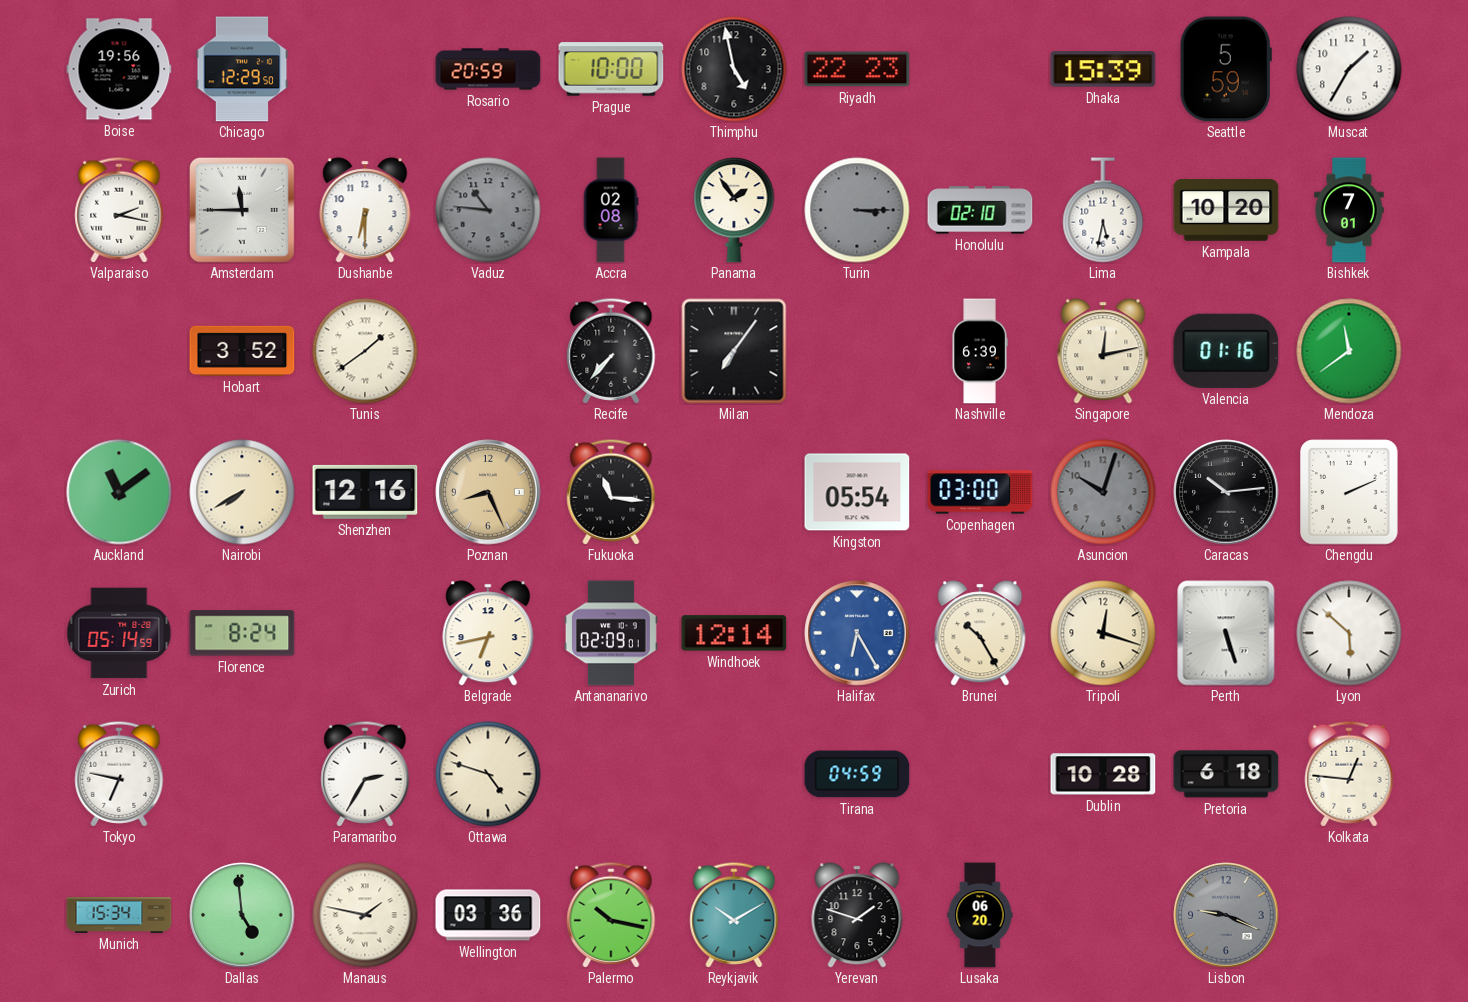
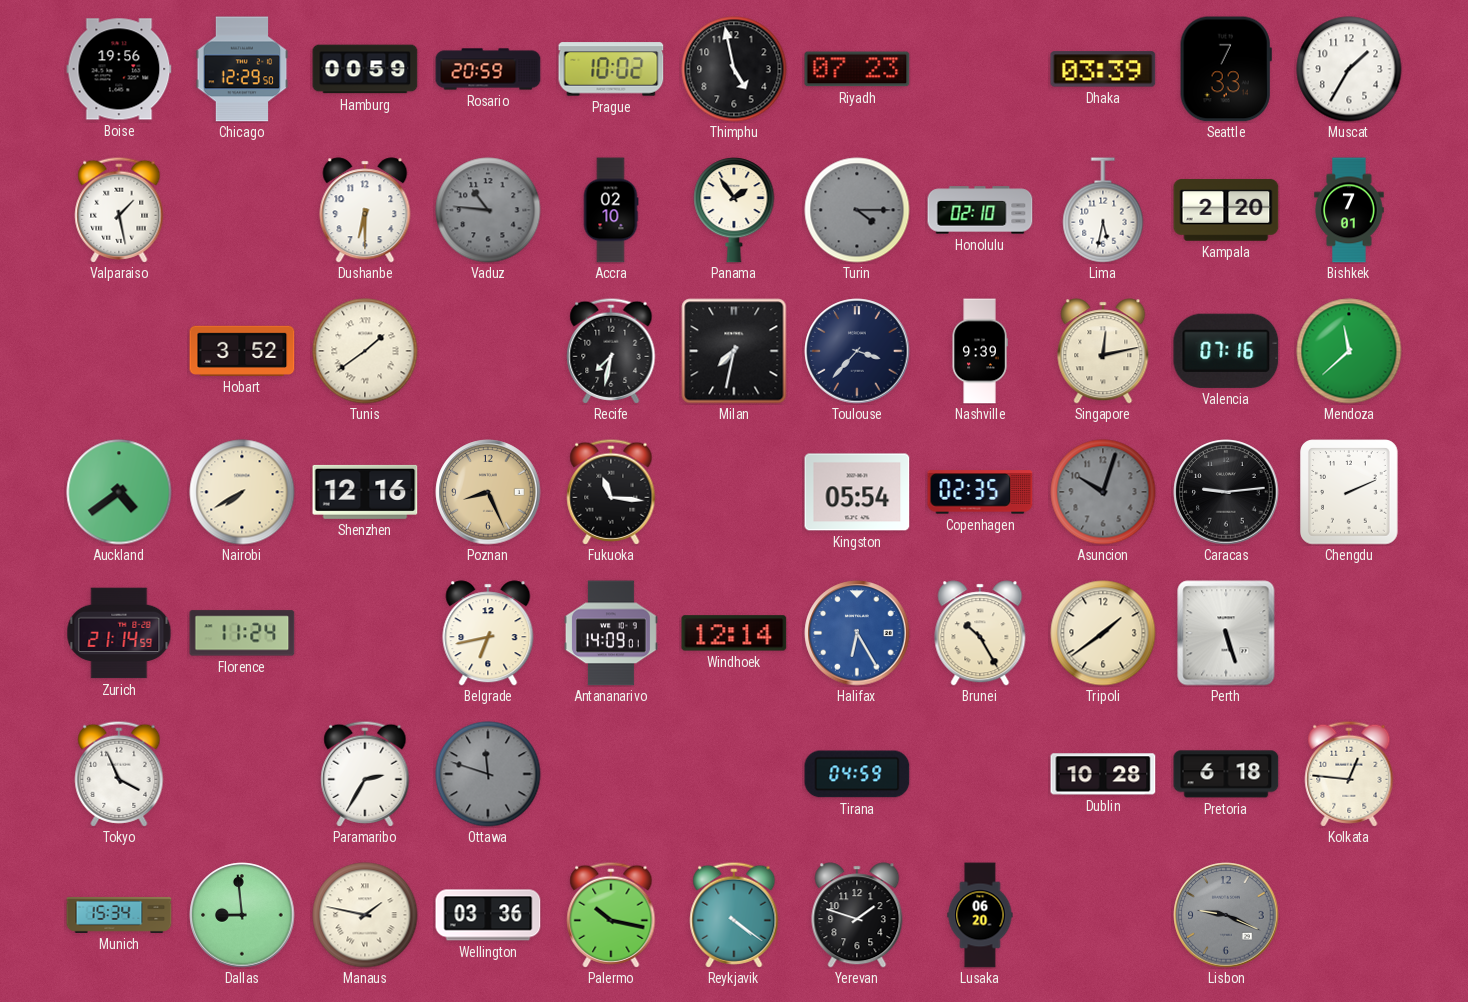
Hamburg: none -> 00:59
Prague: 10:00 -> 10:02
Riyadh: 22:23 -> 07:23
Dhaka: 15:39 -> 03:39
Seattle: 5:59 -> 7:33
Valparaiso: 2:17 -> 1:28
Amsterdam: 11:45 -> none
Accra: 02:08 -> 02:10
Turin: 3:15 -> 4:15
Kampala: 10:20 -> 2:20
Recife: 7:37 -> 7:32
Milan: 7:06 -> 7:32
Toulouse: none -> 3:37
Nashville: 6:39 -> 9:39
Valencia: 01:16 -> 07:16
Mendoza: 11:39 -> 11:38
Auckland: 11:09 -> 4:39
Copenhagen: 03:00 -> 02:35
Caracas: 10:14 -> 9:14
Zurich: 05:14 -> 21:14
Florence: 8:24 -> 11:24
Antananarivo: 02:09 -> 14:09
Tripoli: 12:18 -> 1:39
Lyon: 5:52 -> none
Tokyo: 6:47 -> 3:56
Ottawa: 4:48 -> 11:48
Ottawa dial: cream -> grey
Dallas: 4:59 -> 8:59
Reykjavik: 10:10 -> 4:21
